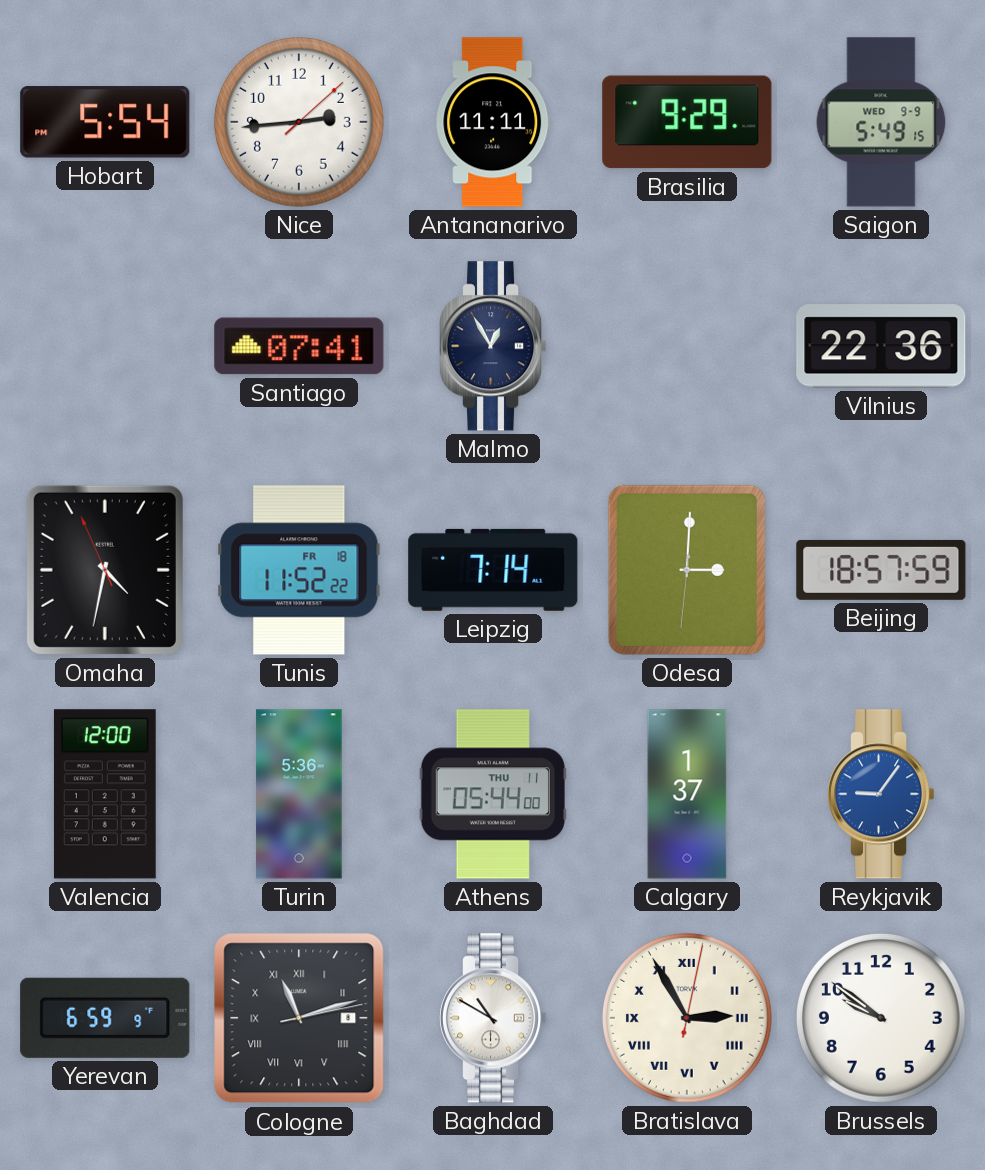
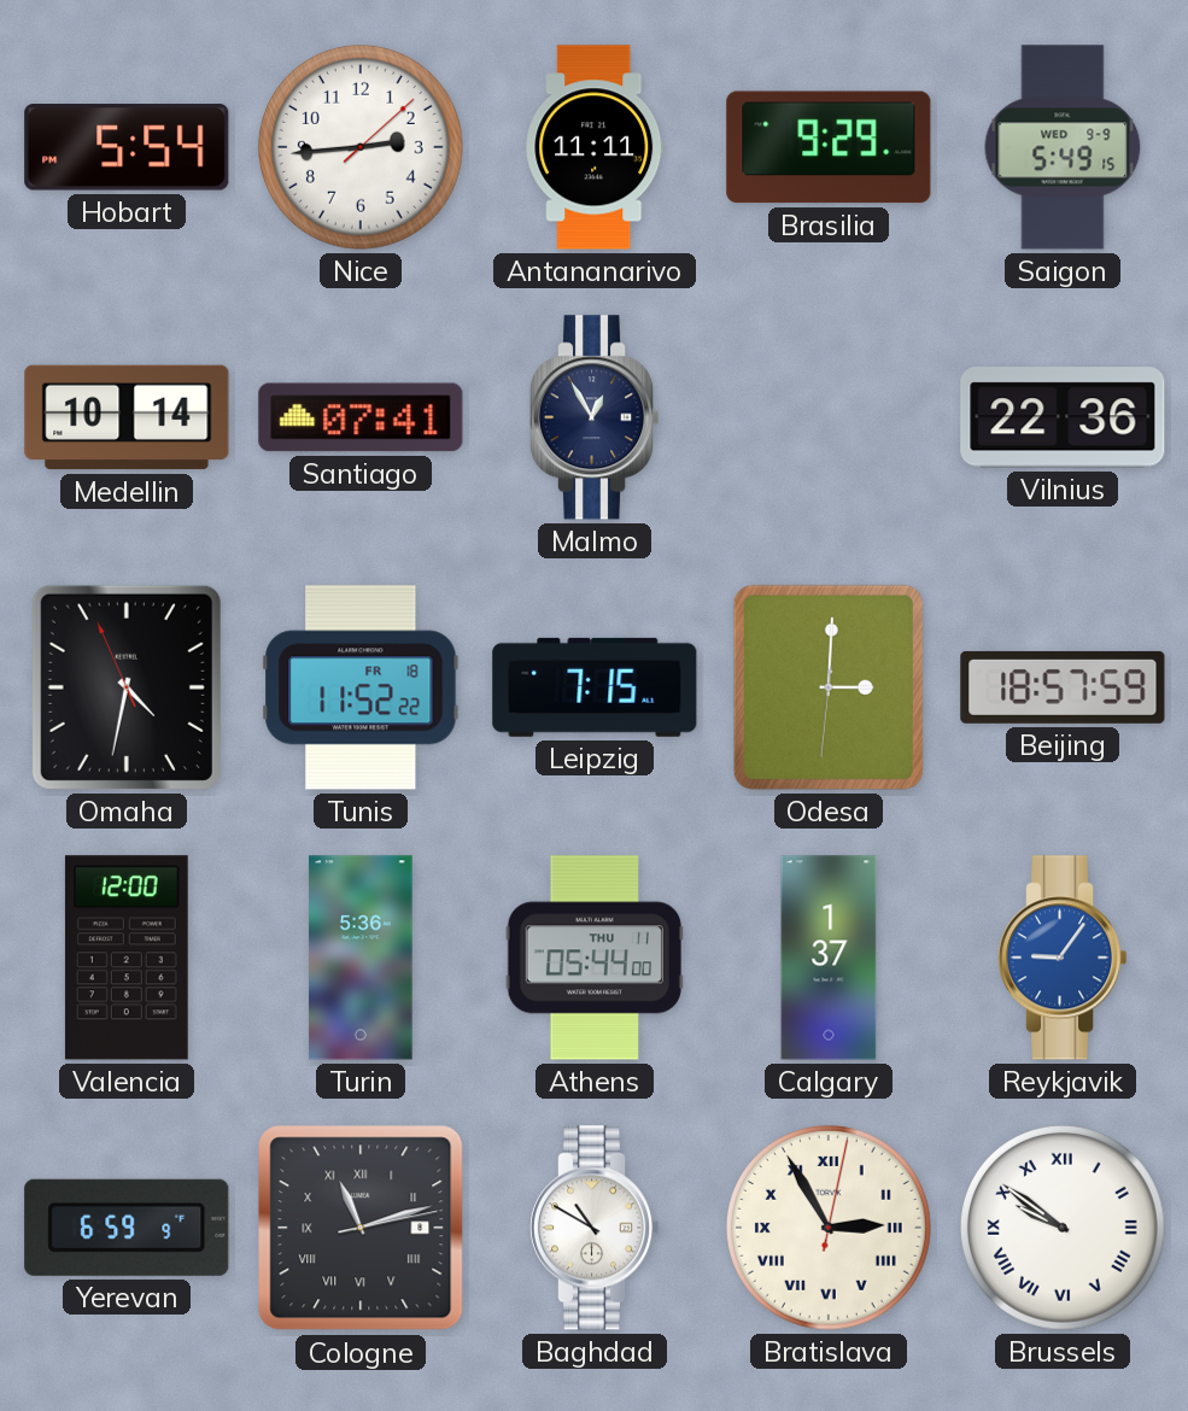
Medellin: none -> 10:14
Leipzig: 7:14 -> 7:15
Brussels numerals: Arabic -> Roman
